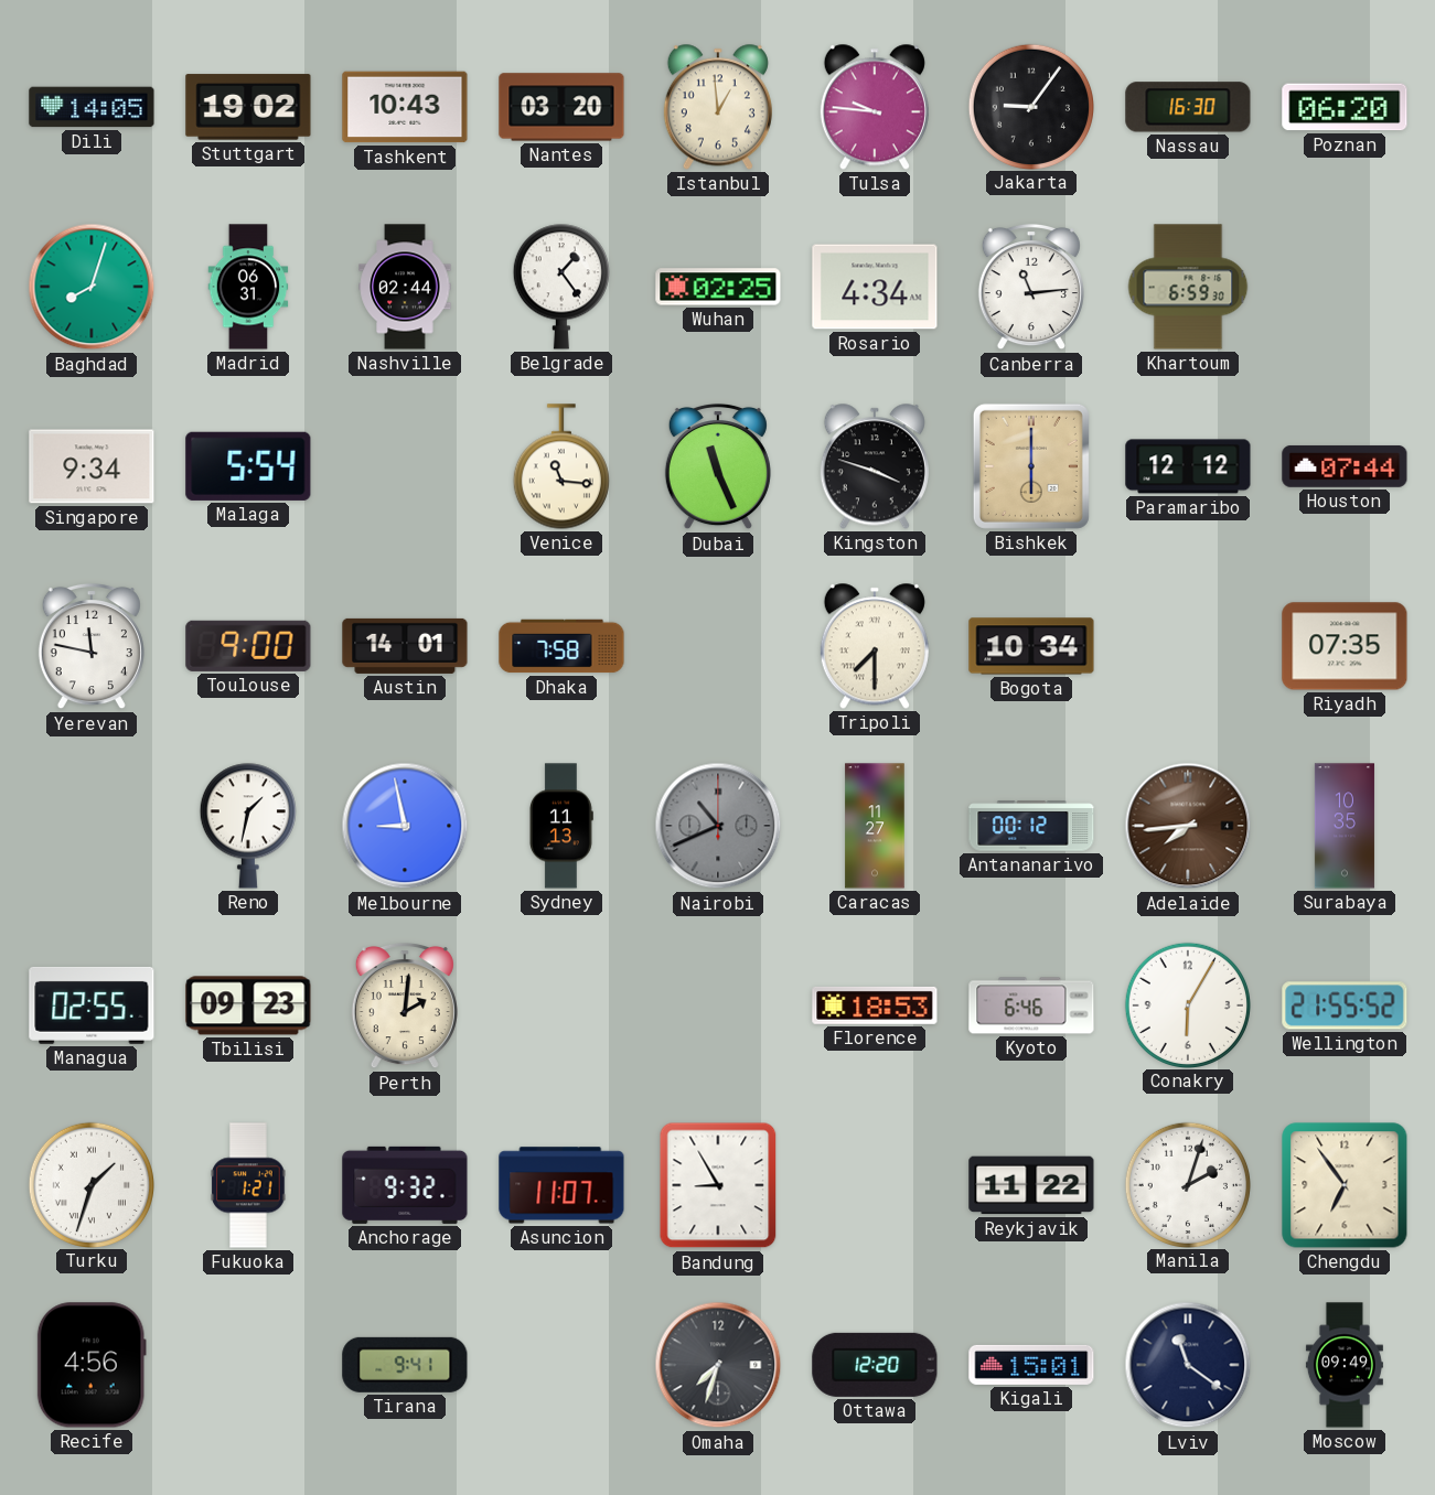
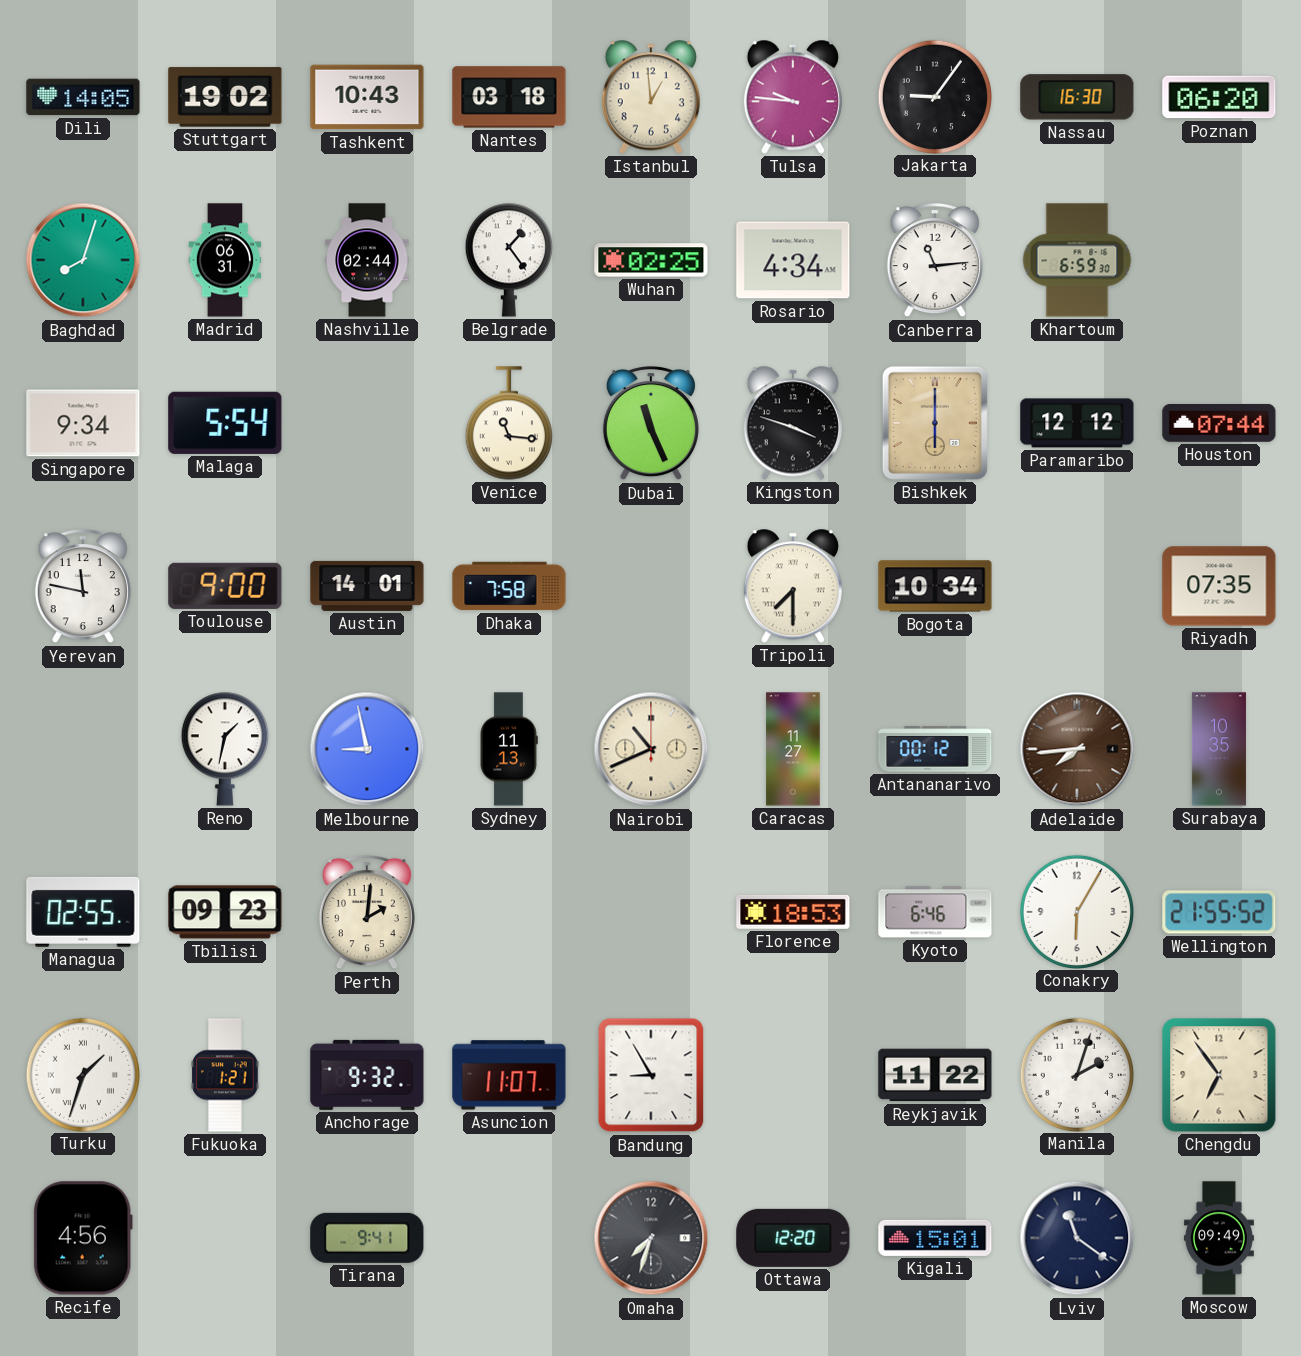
Nantes: 03:20 -> 03:18
Nairobi dial: grey -> cream
